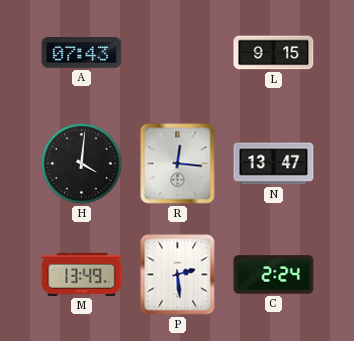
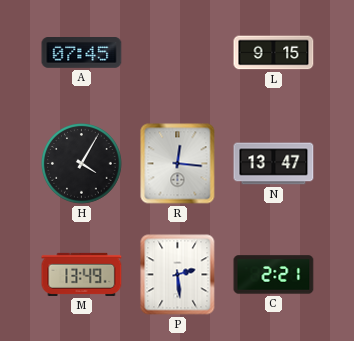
A: 07:43 -> 07:45
H: 4:01 -> 4:05
C: 2:24 -> 2:21
